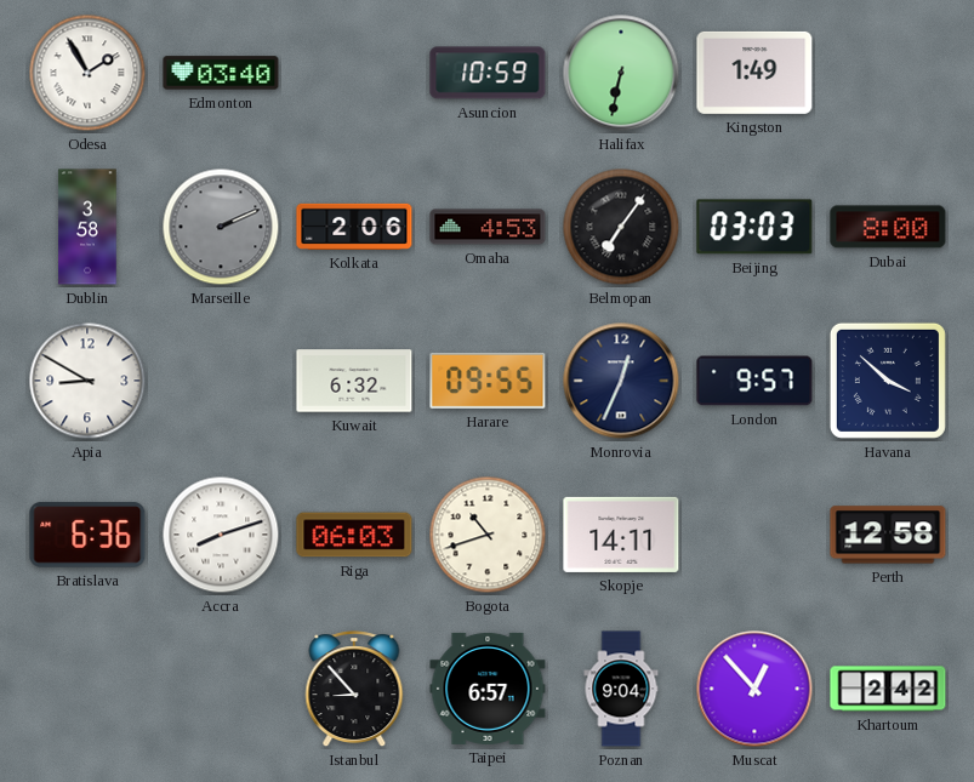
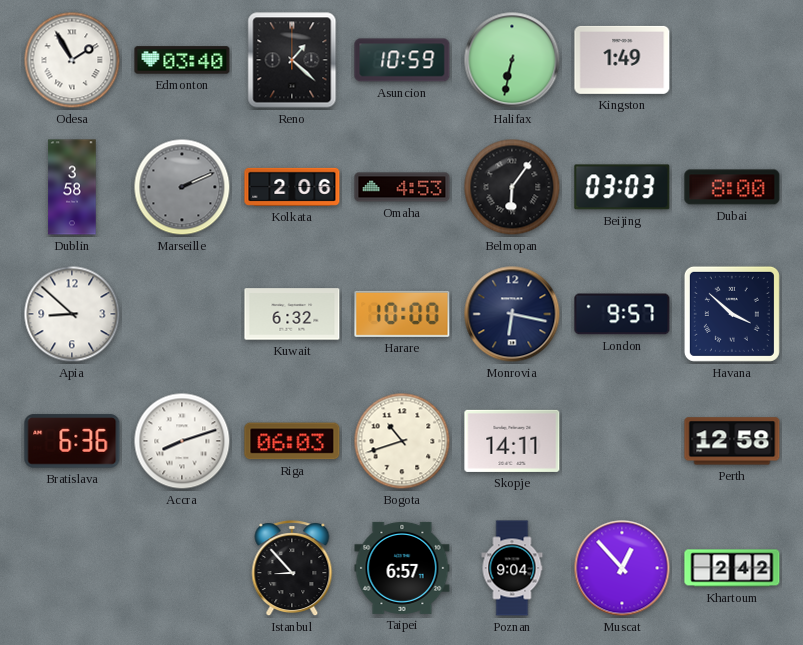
Reno: none -> 1:22
Belmopan: 7:06 -> 6:06
Apia: 8:50 -> 8:52
Harare: 09:55 -> 10:00
Monrovia: 12:34 -> 6:17
